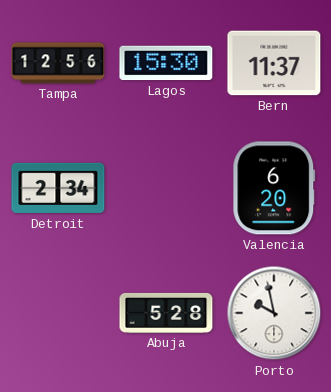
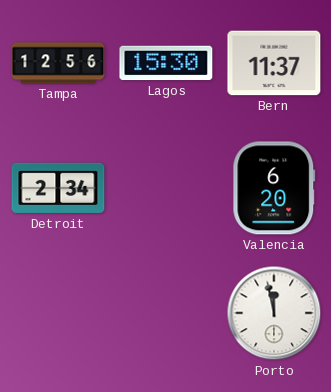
Abuja: 5:28 -> none
Porto: 9:58 -> 11:58
